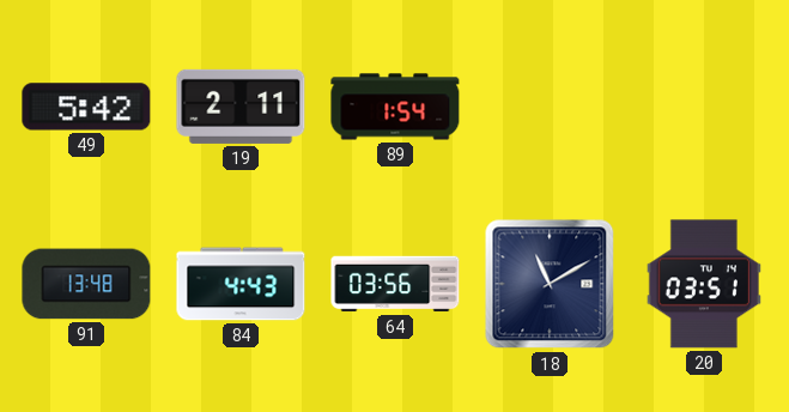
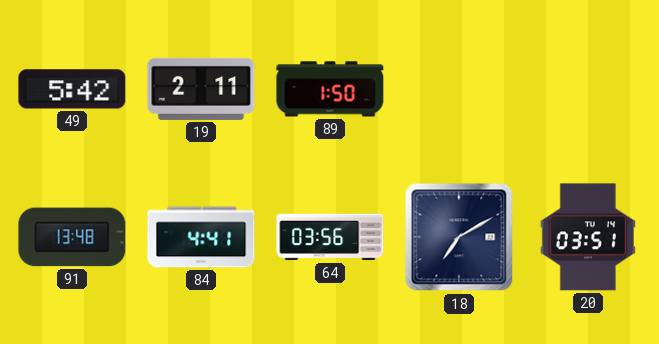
89: 1:54 -> 1:50
84: 4:43 -> 4:41
18: 11:10 -> 7:10
